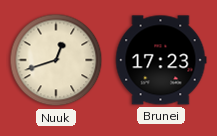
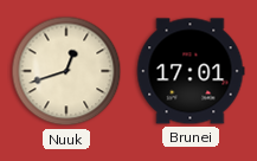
Brunei: 17:23 -> 17:01
